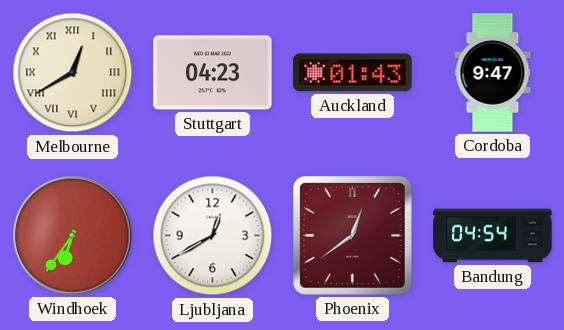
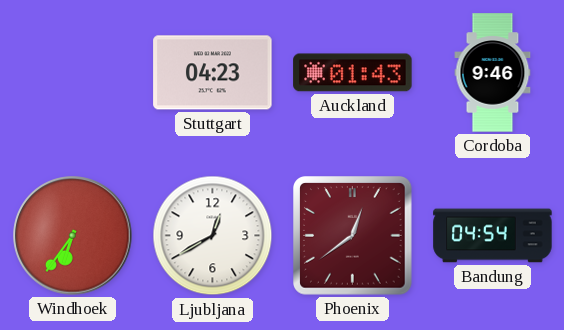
Melbourne: 12:40 -> none
Cordoba: 9:47 -> 9:46
